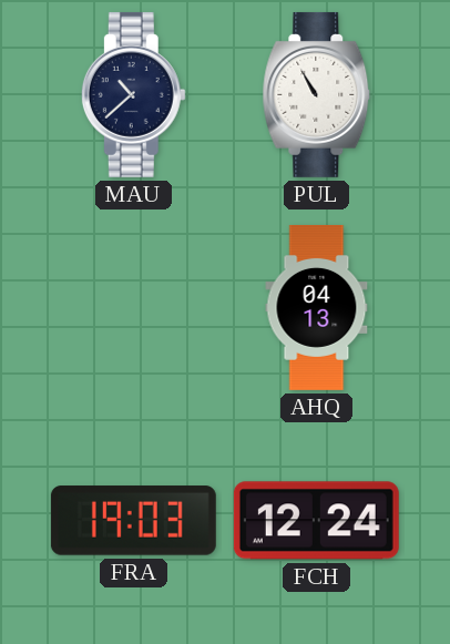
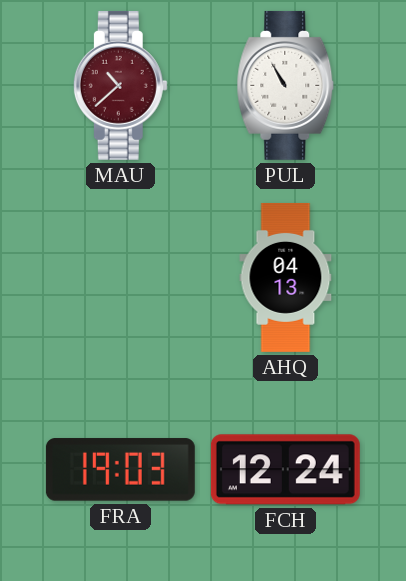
MAU dial: navy -> burgundy
